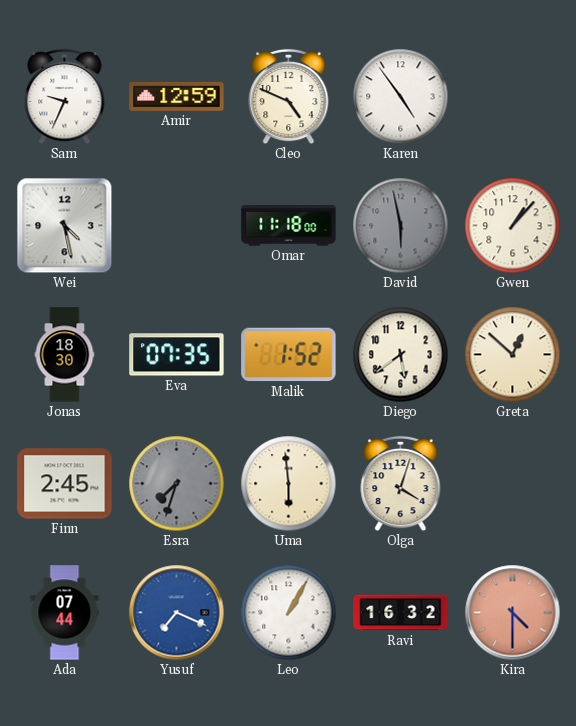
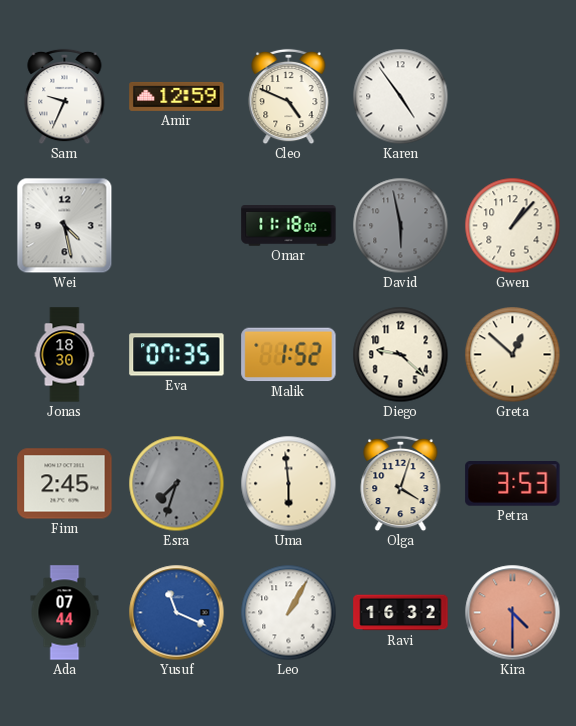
Diego: 5:39 -> 9:22
Petra: none -> 3:53
Yusuf: 7:19 -> 11:19
